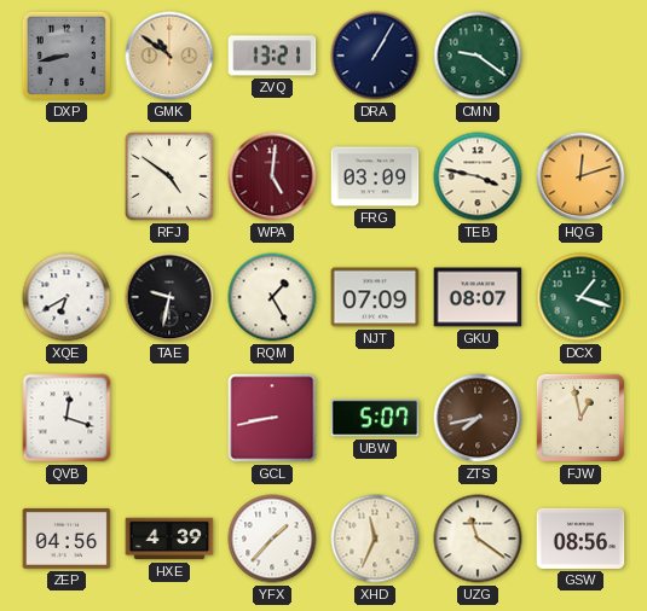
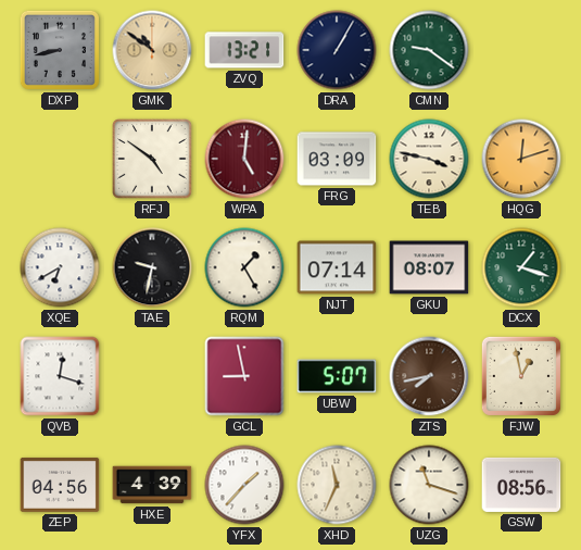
NJT: 07:09 -> 07:14
GCL: 8:43 -> 8:58
UZG: 11:21 -> 11:18
